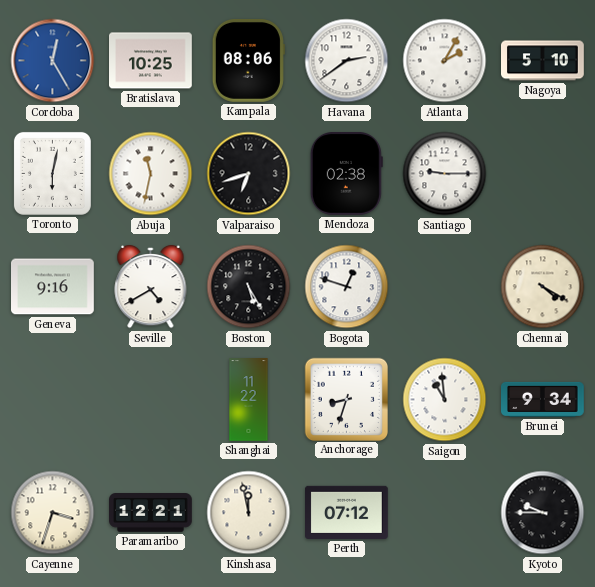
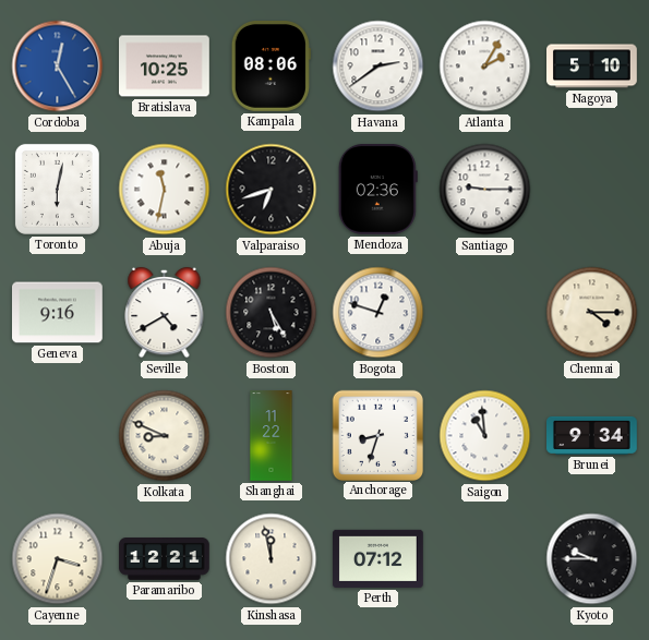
Mendoza: 02:38 -> 02:36
Chennai: 4:20 -> 4:15
Kolkata: none -> 8:49
